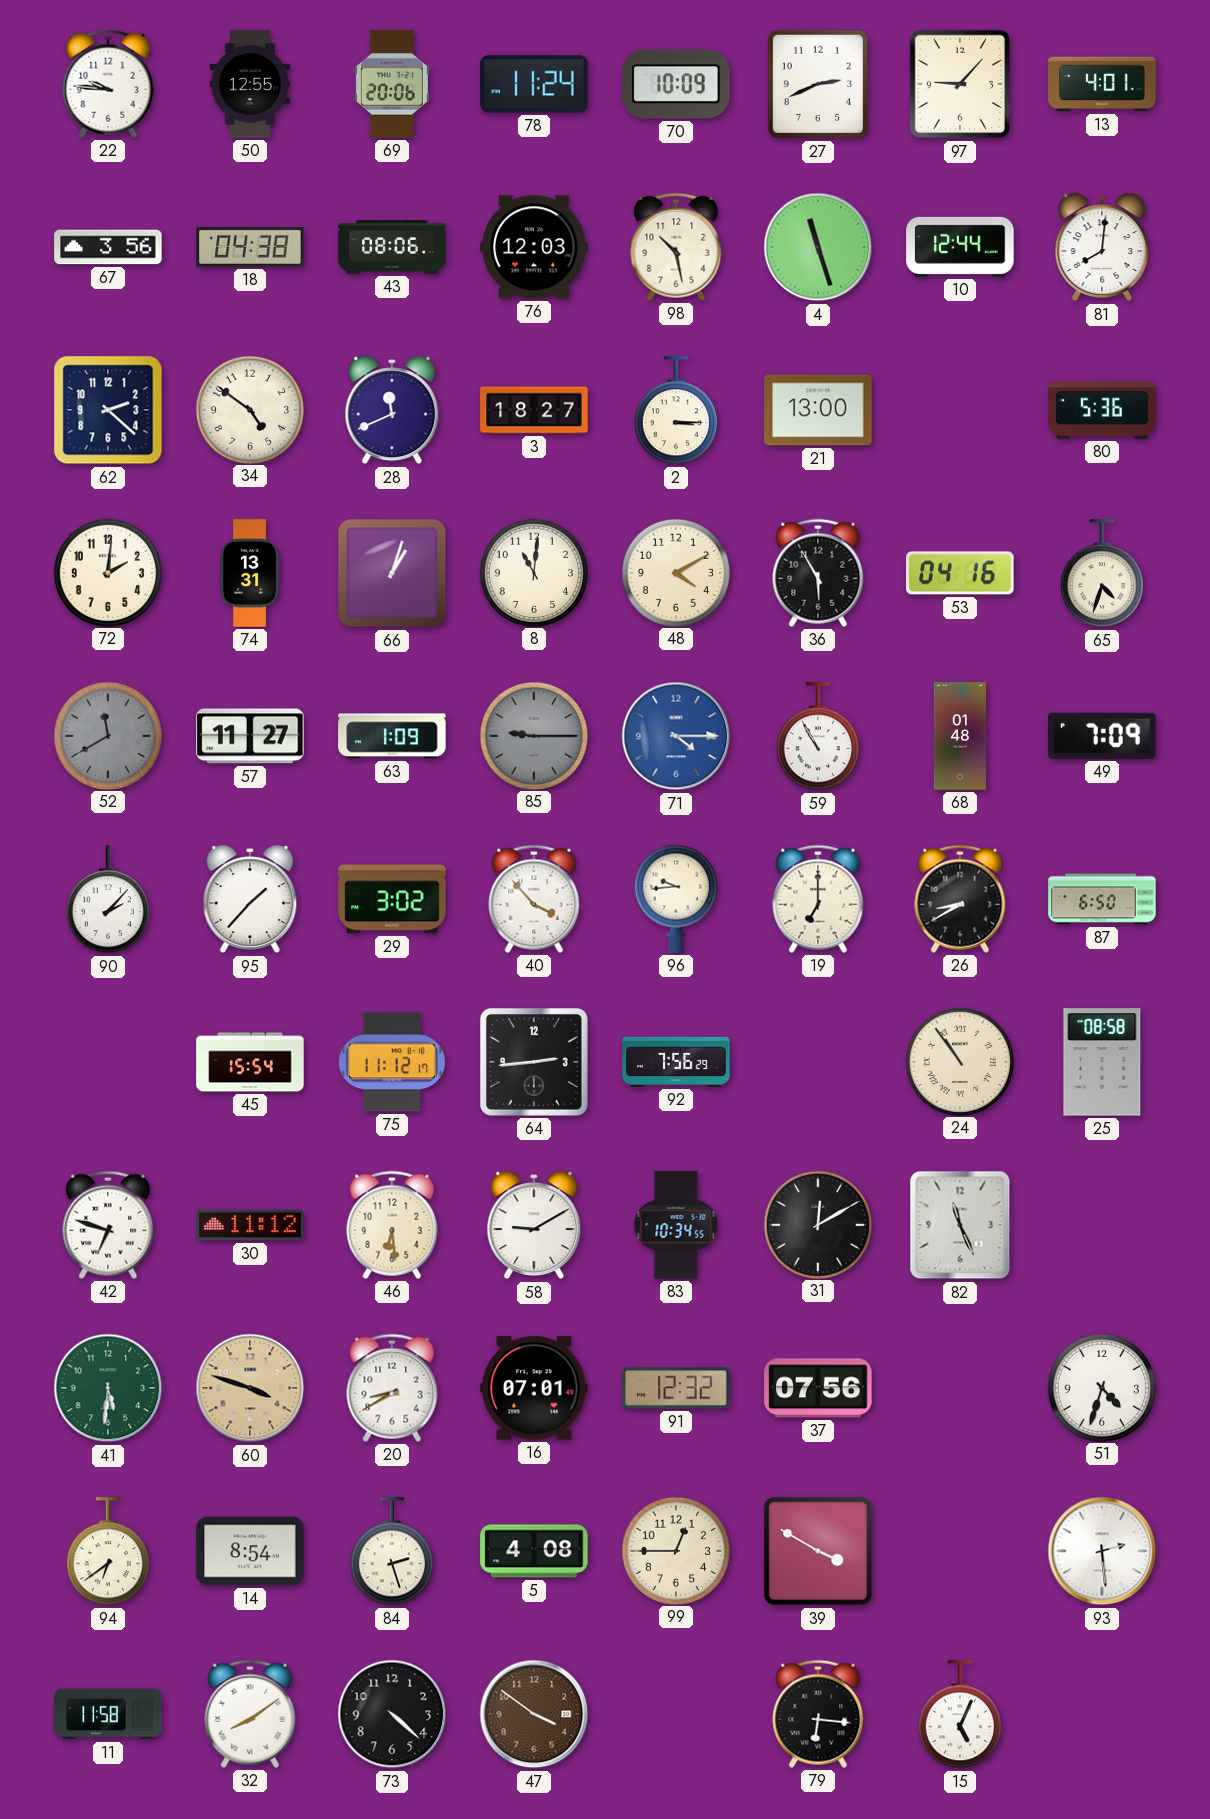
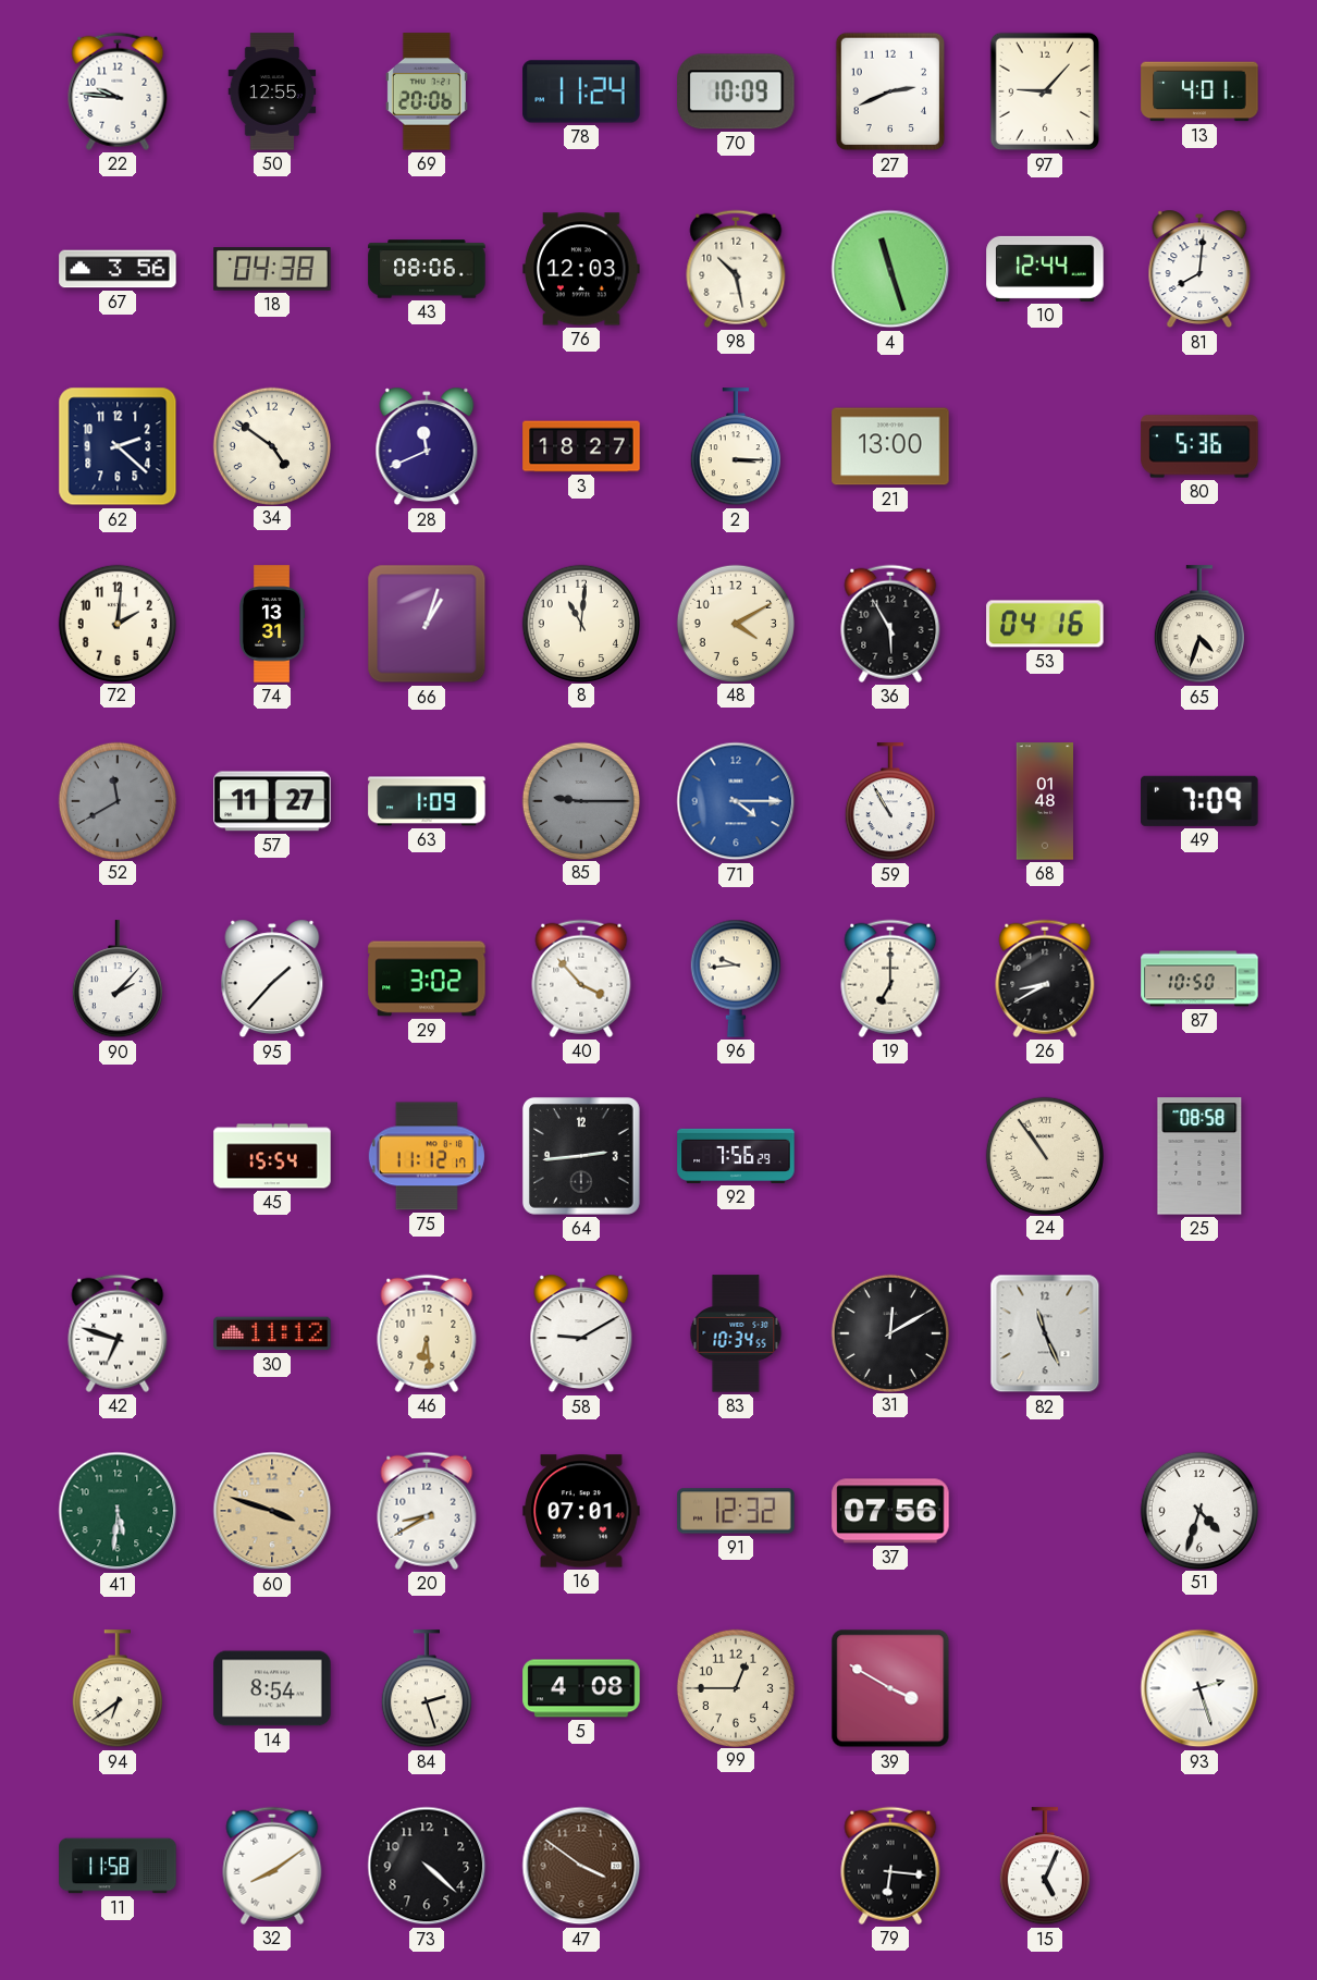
87: 6:50 -> 10:50
93: 2:29 -> 2:27
